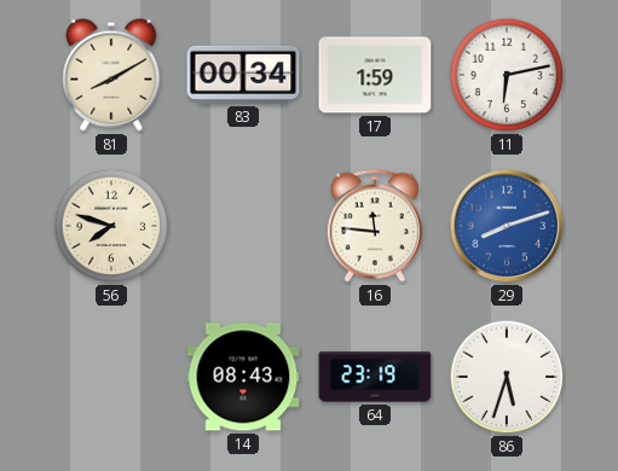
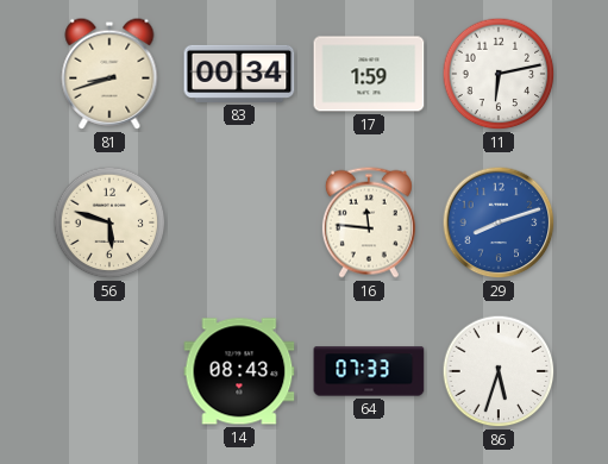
81: 8:10 -> 8:42
56: 7:48 -> 5:48
64: 23:19 -> 07:33
